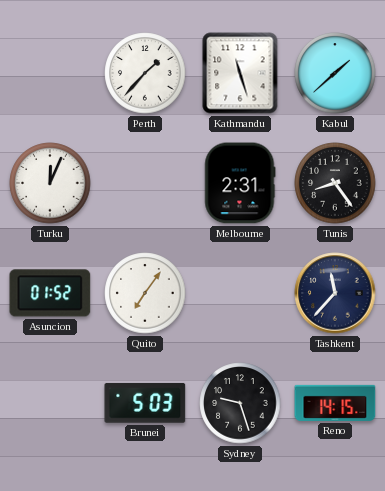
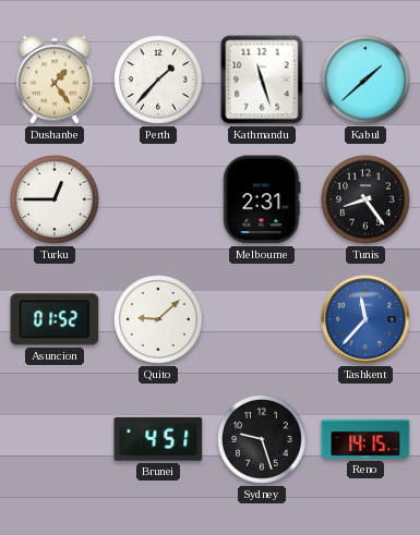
Dushanbe: none -> 1:24
Turku: 12:04 -> 12:45
Quito: 7:06 -> 9:08
Tashkent dial: navy -> blue
Brunei: 5:03 -> 4:51
